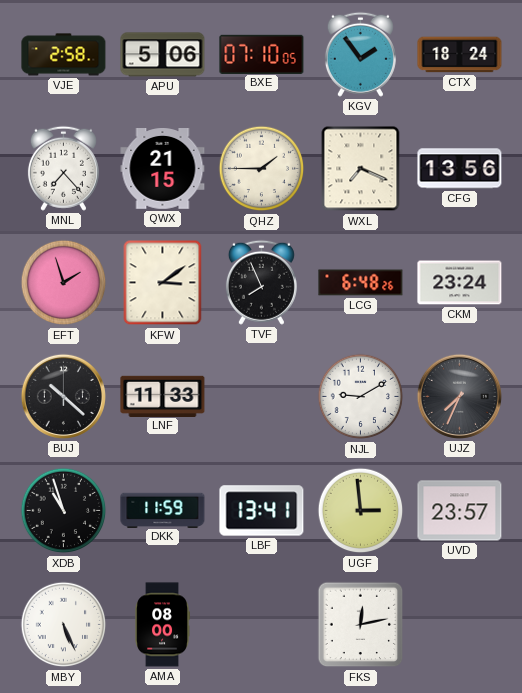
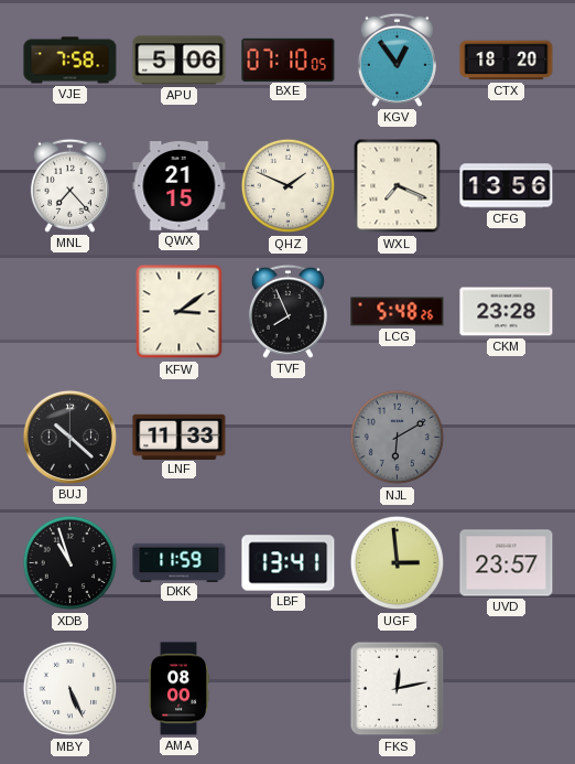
VJE: 2:58 -> 7:58
KGV: 1:54 -> 12:54
CTX: 18:24 -> 18:20
QHZ: 1:45 -> 1:49
EFT: 1:57 -> none
LCG: 6:48 -> 5:48
CKM: 23:24 -> 23:28
NJL: 9:10 -> 6:10
NJL dial: white -> grey
UJZ: 7:34 -> none
